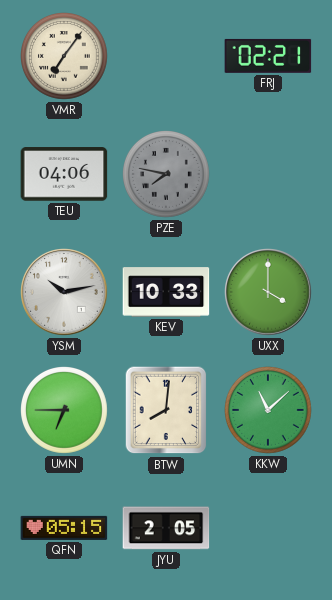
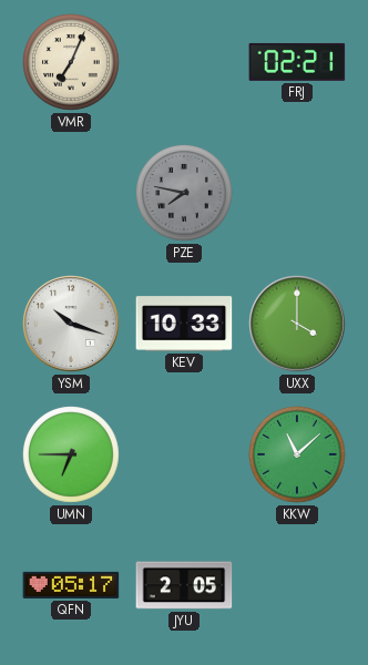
VMR: 7:06 -> 7:04
TEU: 04:06 -> none
YSM: 10:13 -> 10:18
BTW: 8:01 -> none
QFN: 05:15 -> 05:17
